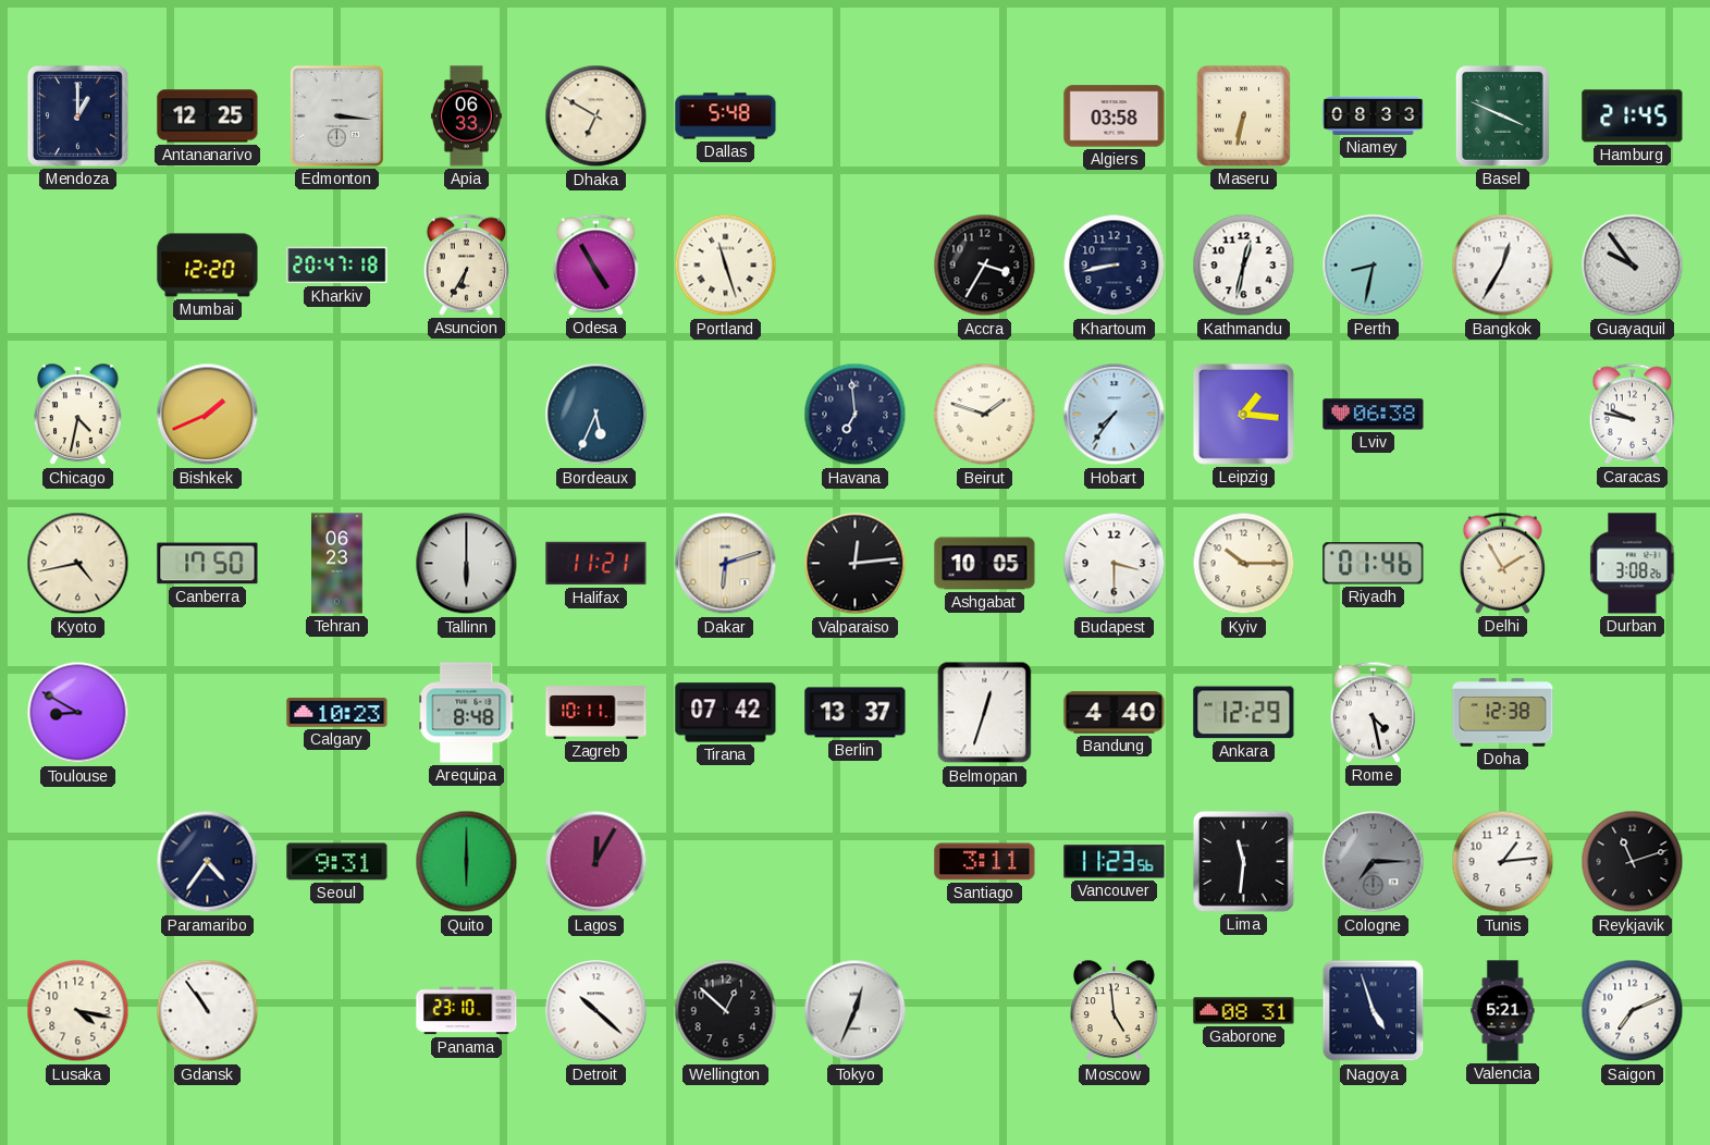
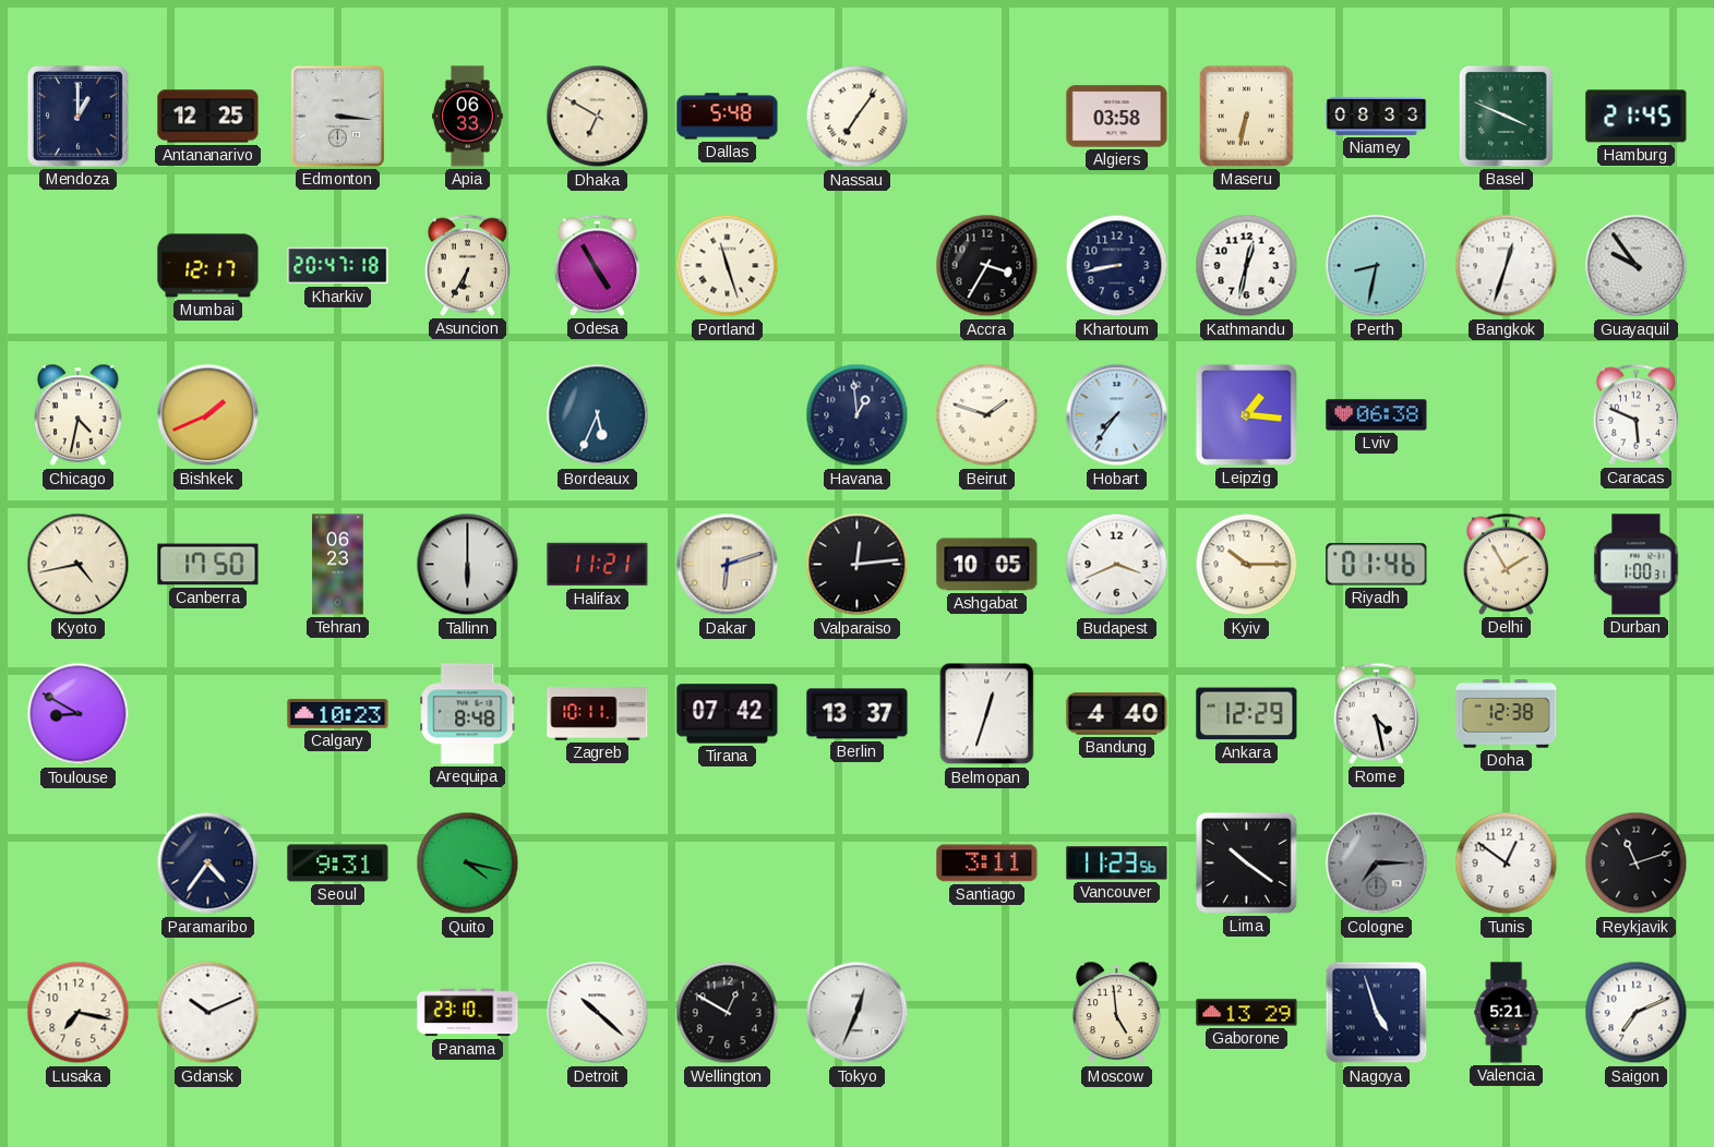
Nassau: none -> 7:06
Mumbai: 12:20 -> 12:17
Bangkok: 12:35 -> 12:33
Havana: 6:59 -> 12:59
Caracas: 9:47 -> 5:49
Budapest: 3:30 -> 3:41
Durban: 3:08 -> 1:00
Quito: 6:00 -> 4:17
Lagos: 12:05 -> none
Lima: 11:31 -> 10:21
Tunis: 1:14 -> 12:51
Lusaka: 4:17 -> 7:17
Gdansk: 10:54 -> 10:11
Wellington: 12:52 -> 12:50
Gaborone: 08:31 -> 13:29
